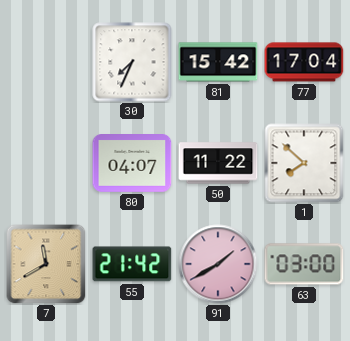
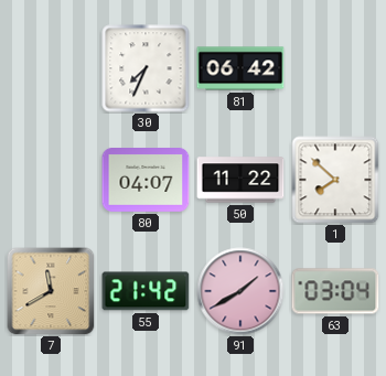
81: 15:42 -> 06:42
77: 17:04 -> none
63: 03:00 -> 03:04
